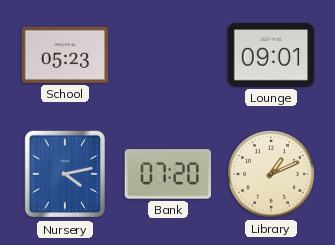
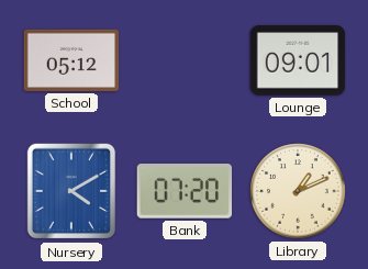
School: 05:23 -> 05:12
Nursery: 4:13 -> 4:10
